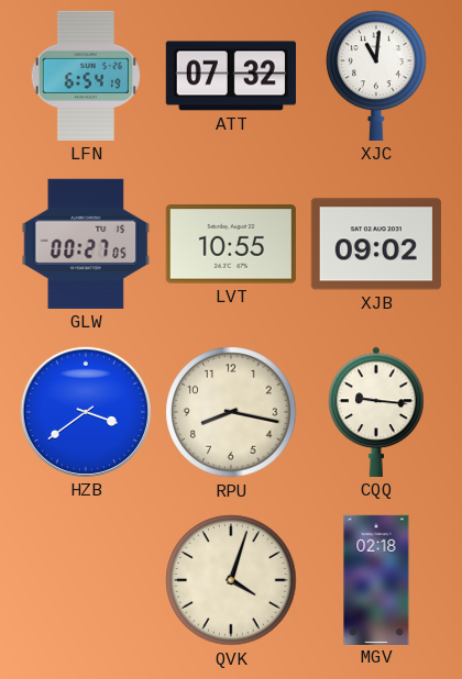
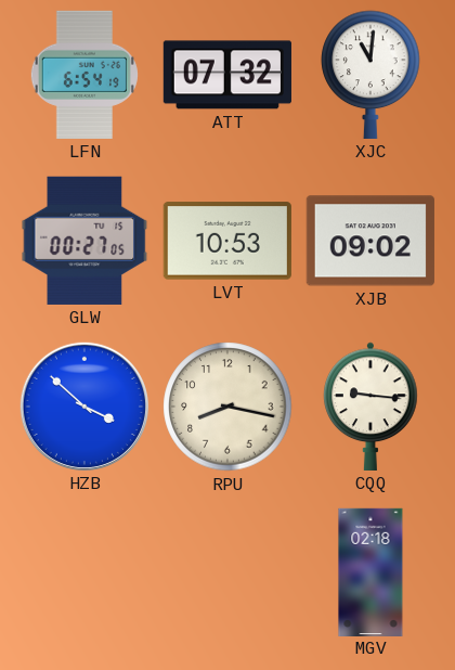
LVT: 10:55 -> 10:53
HZB: 3:39 -> 3:52
QVK: 4:03 -> none
